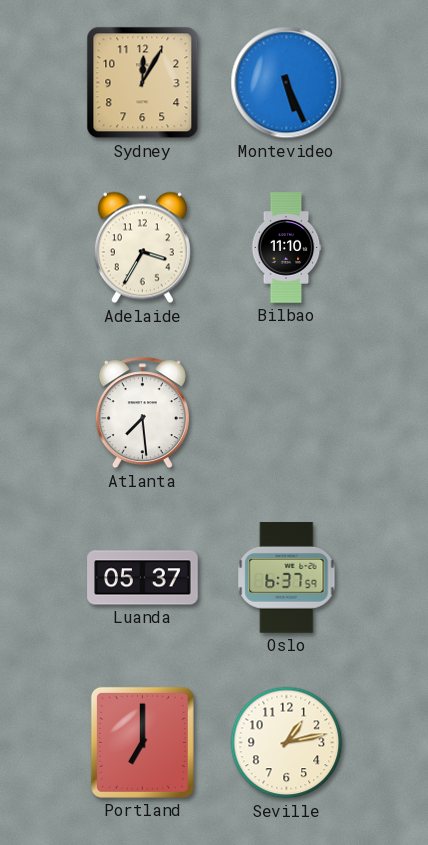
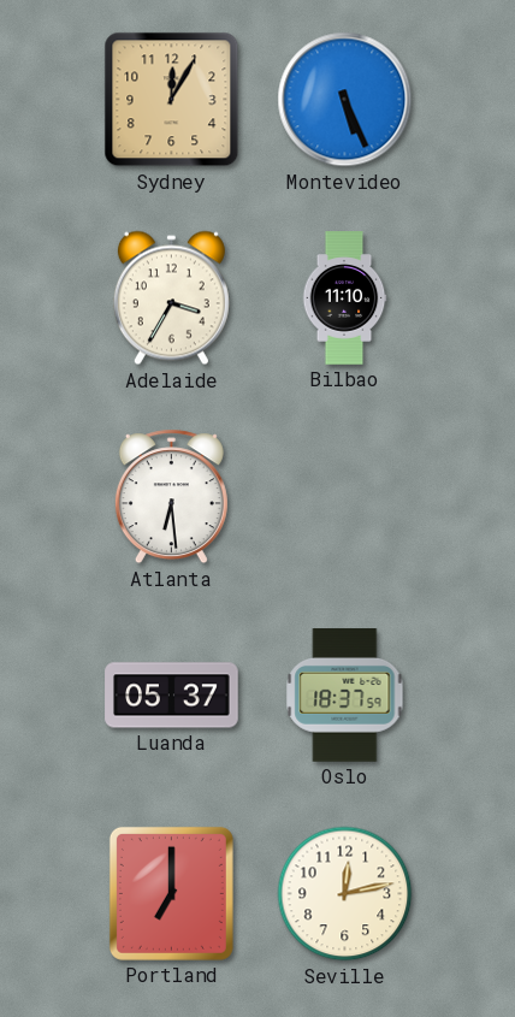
Atlanta: 7:29 -> 6:29
Oslo: 6:37 -> 18:37
Seville: 1:13 -> 12:13
